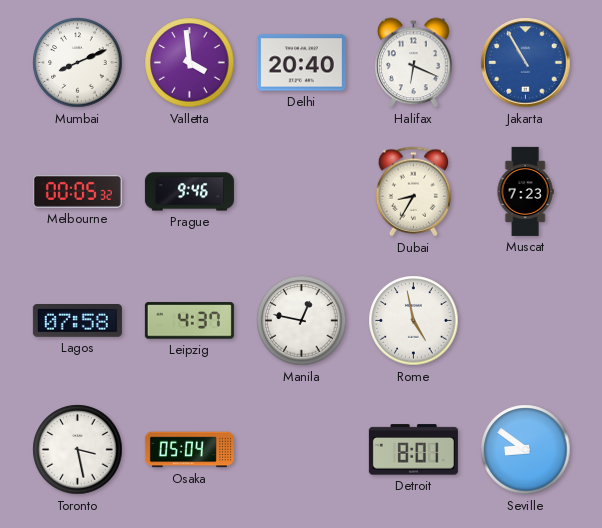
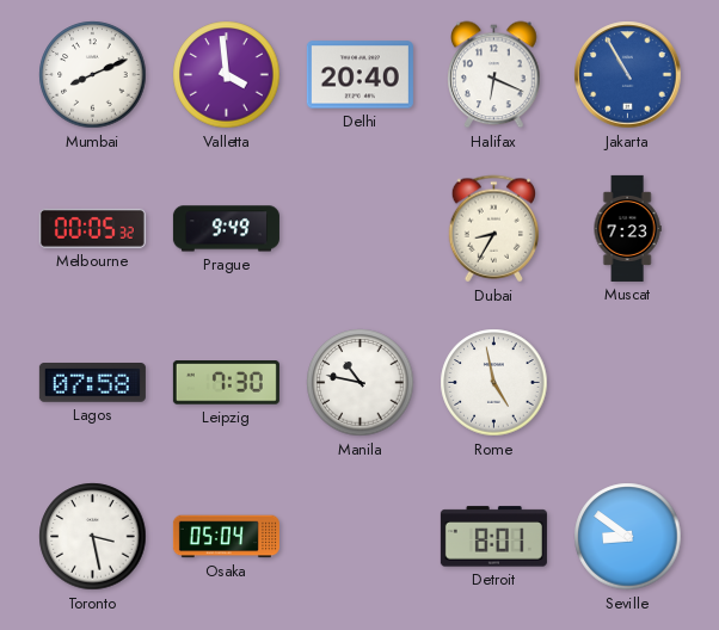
Prague: 9:46 -> 9:49
Leipzig: 4:37 -> 7:30
Manila: 12:47 -> 10:47
